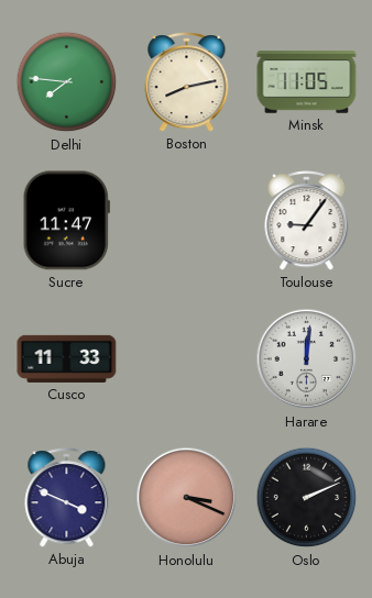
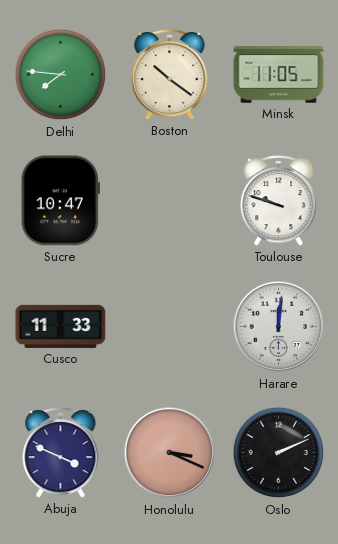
Boston: 8:13 -> 10:21
Sucre: 11:47 -> 10:47
Toulouse: 9:06 -> 9:48
